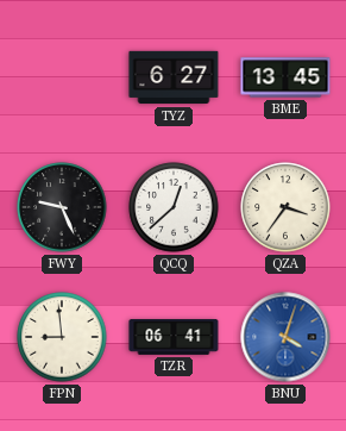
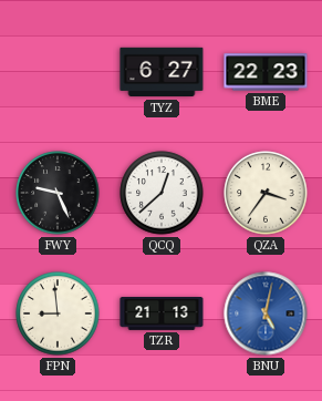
BME: 13:45 -> 22:23
TZR: 06:41 -> 21:13
BNU: 4:03 -> 5:02
